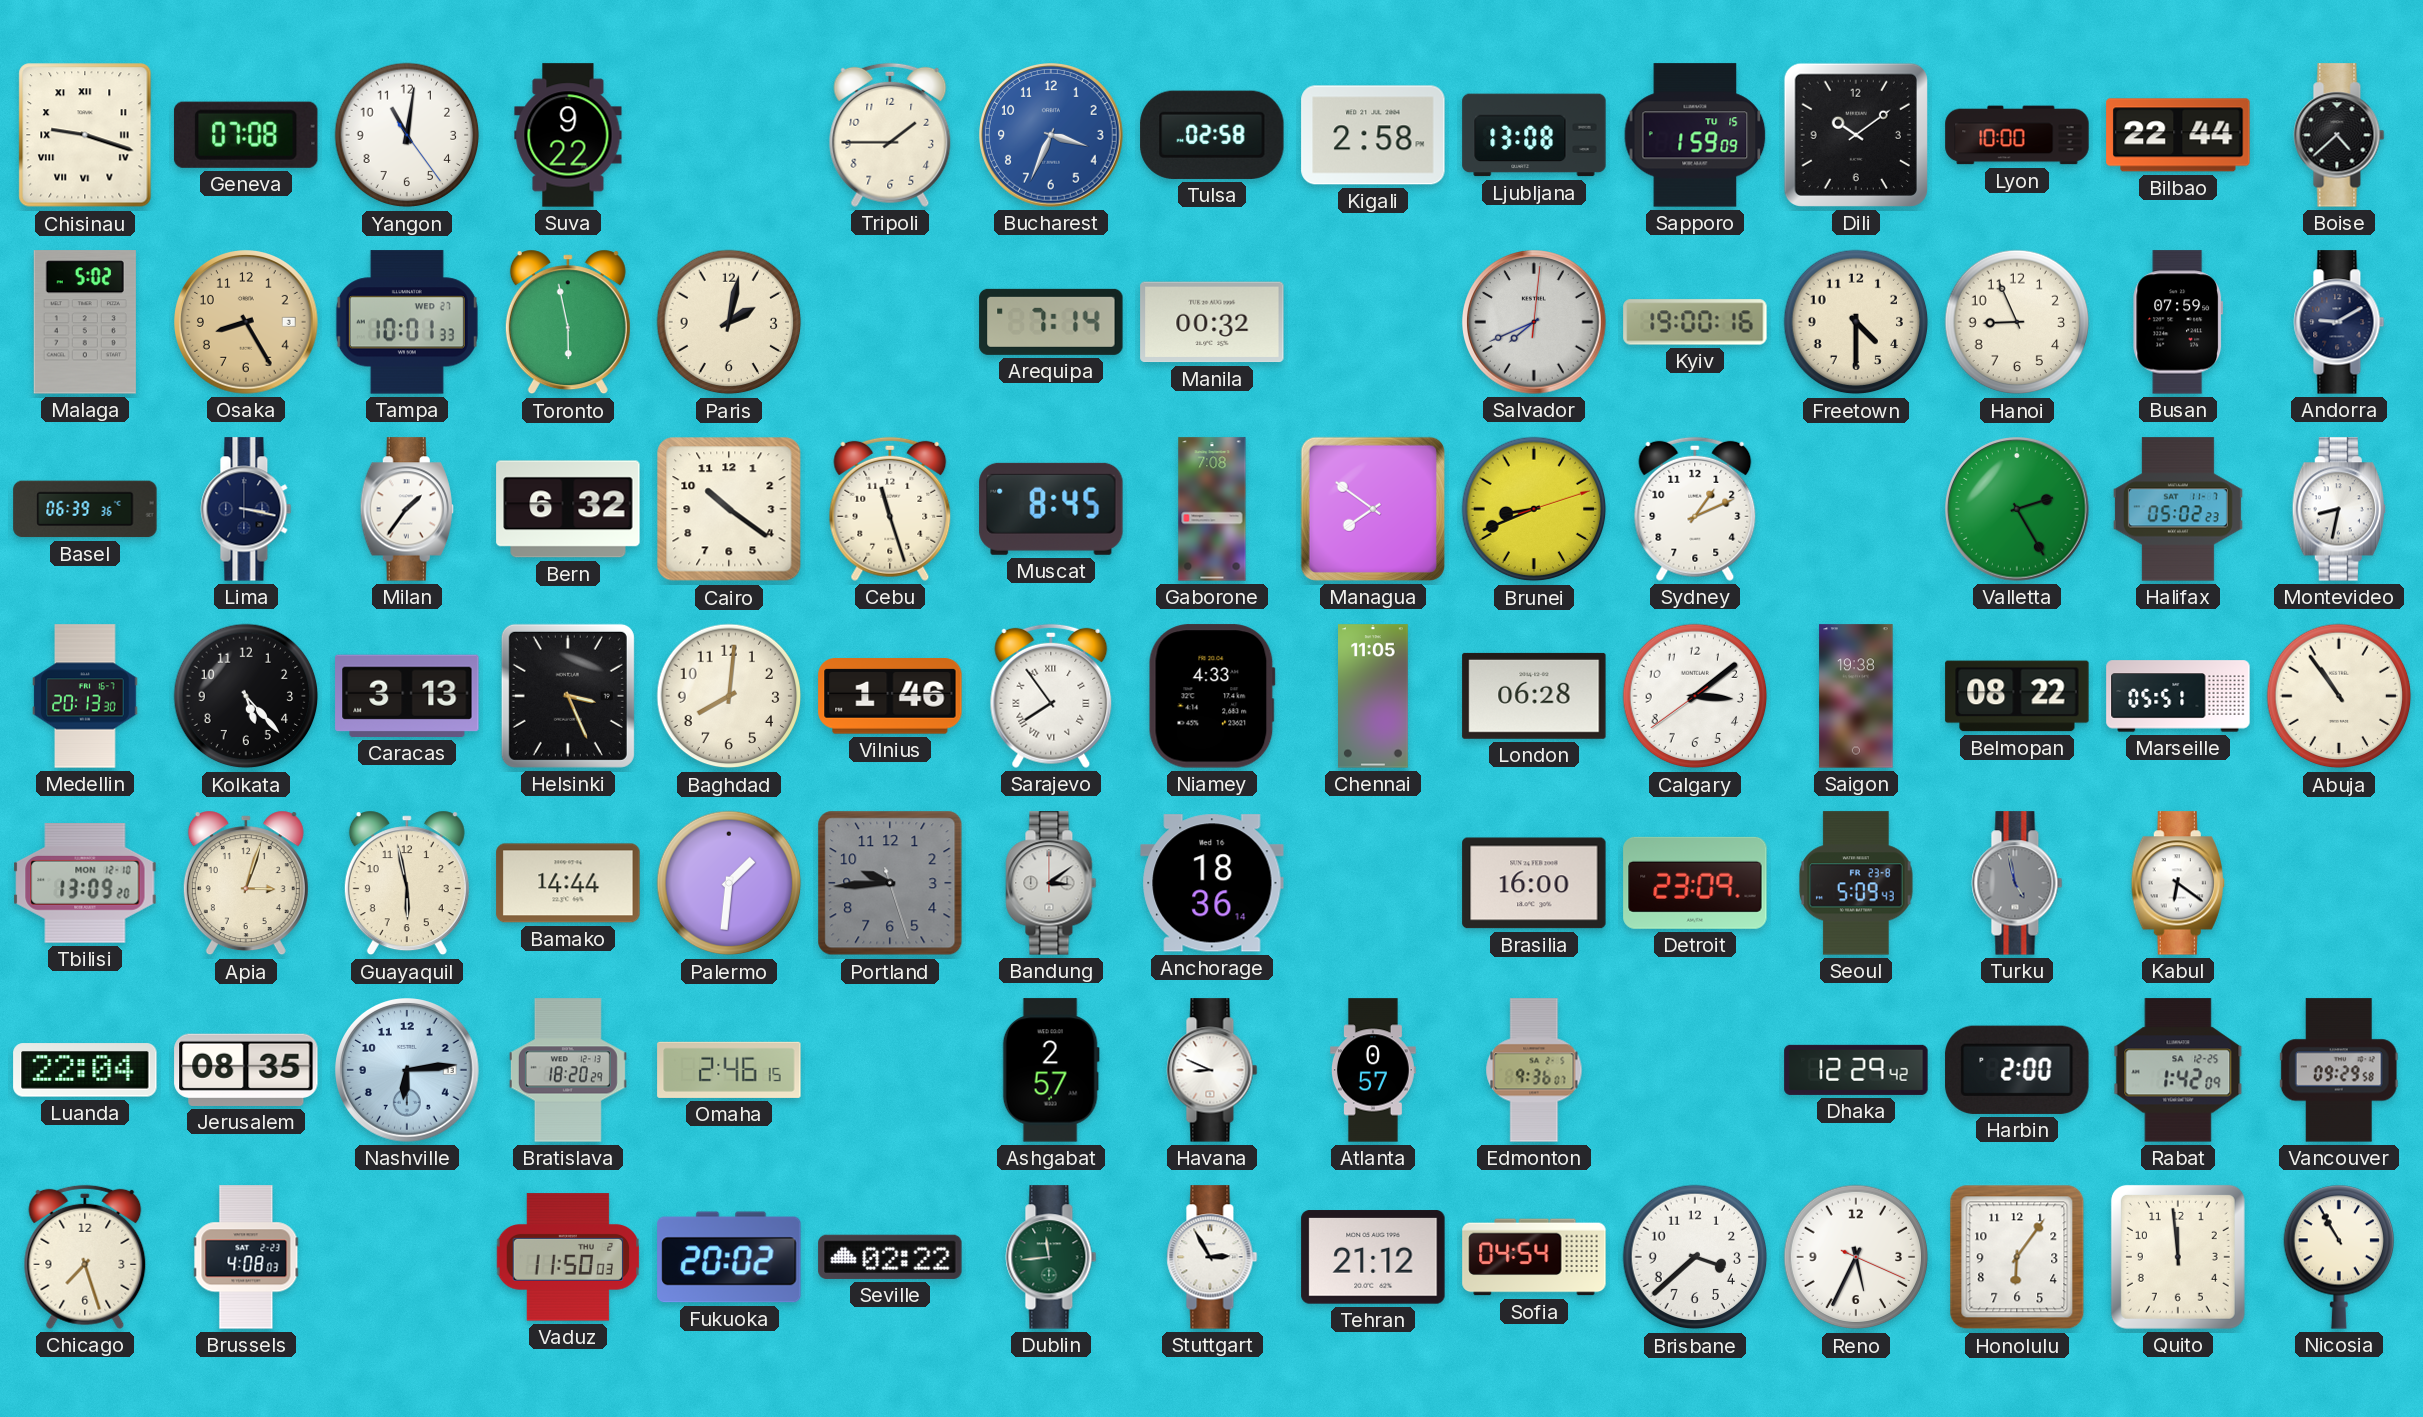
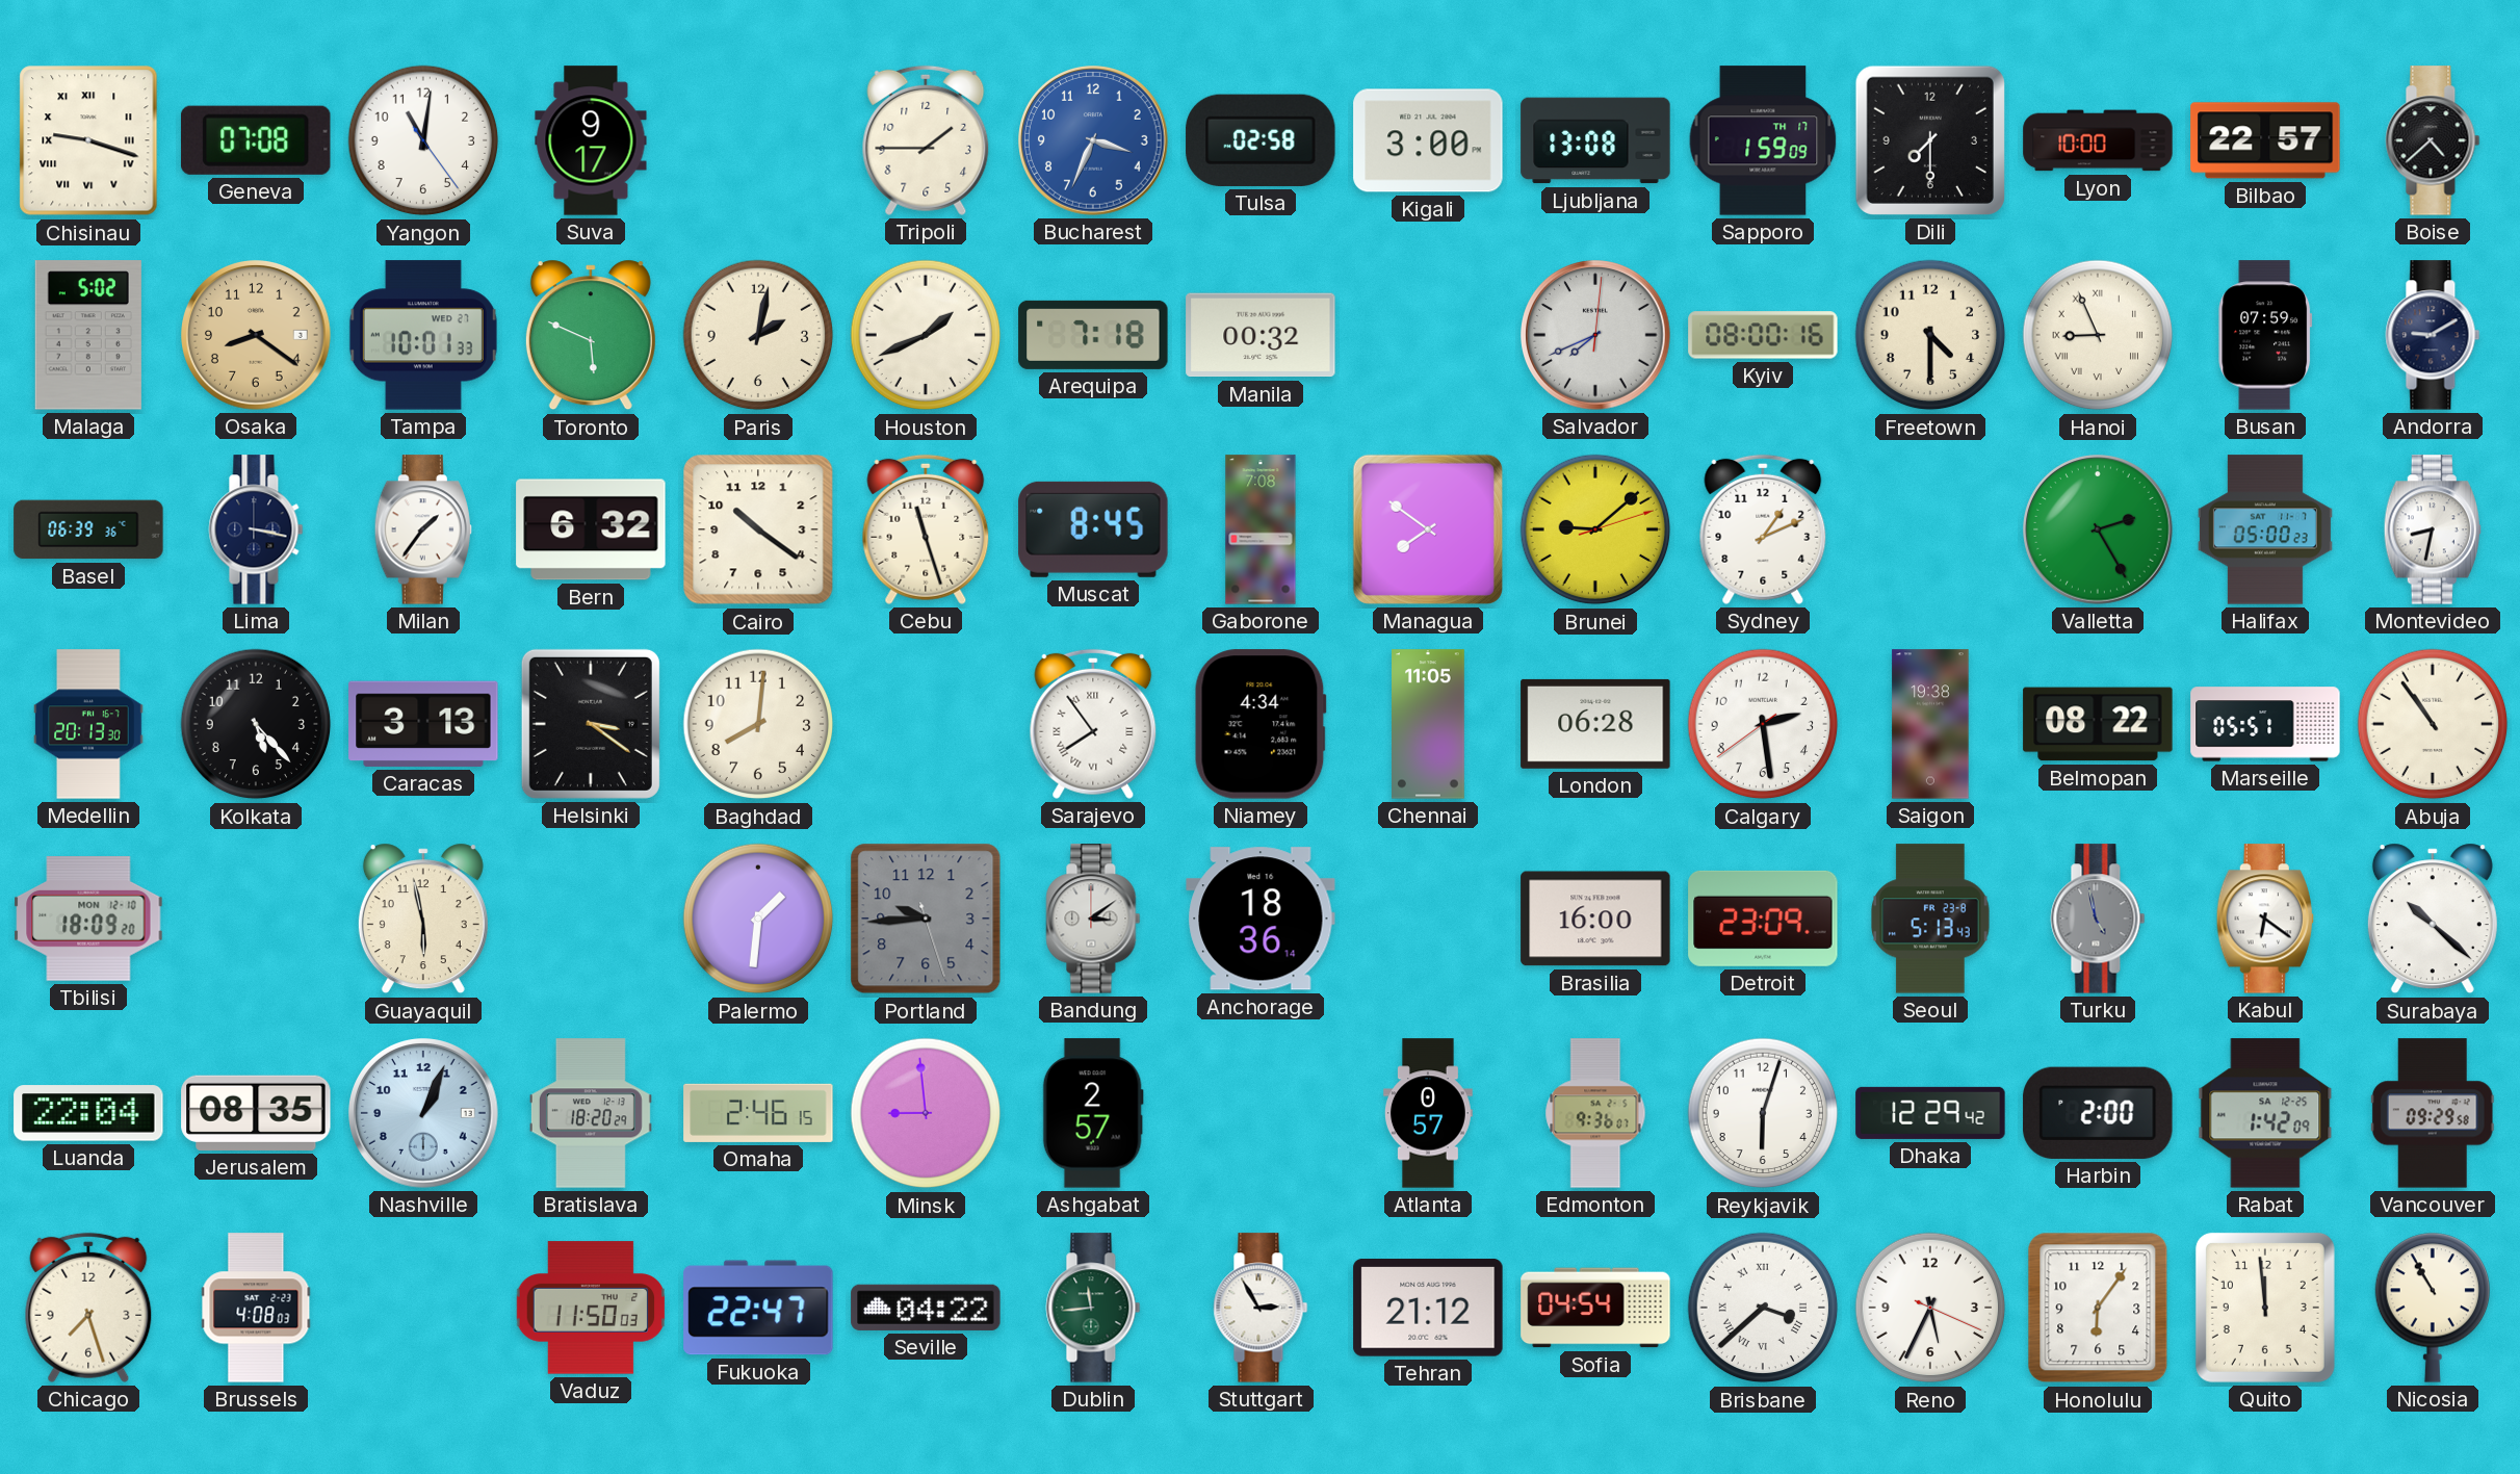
Suva: 9:22 -> 9:17
Kigali: 2:58 -> 3:00
Sapporo date: TU 15 -> TH 17
Dili: 10:09 -> 7:30
Bilbao: 22:44 -> 22:57
Osaka: 8:25 -> 8:21
Toronto: 5:58 -> 5:49
Houston: none -> 1:41
Arequipa: 7:14 -> 7:18
Kyiv: 19:00 -> 08:00
Hanoi numerals: Arabic -> Roman
Brunei: 8:41 -> 9:08
Halifax: 05:02 -> 05:00
Helsinki: 3:26 -> 3:21
Vilnius: 1:46 -> none
Niamey: 4:33 -> 4:34
Calgary: 3:08 -> 2:28
Tbilisi: 13:09 -> 18:09
Apia: 3:03 -> none
Bamako: 14:44 -> none
Seoul: 5:09 -> 5:13
Surabaya: none -> 10:22
Nashville: 6:14 -> 1:04
Minsk: none -> 8:59
Havana: 8:49 -> none
Reykjavik: none -> 6:03
Fukuoka: 20:02 -> 22:47
Seville: 02:22 -> 04:22
Brisbane numerals: Arabic -> Roman
